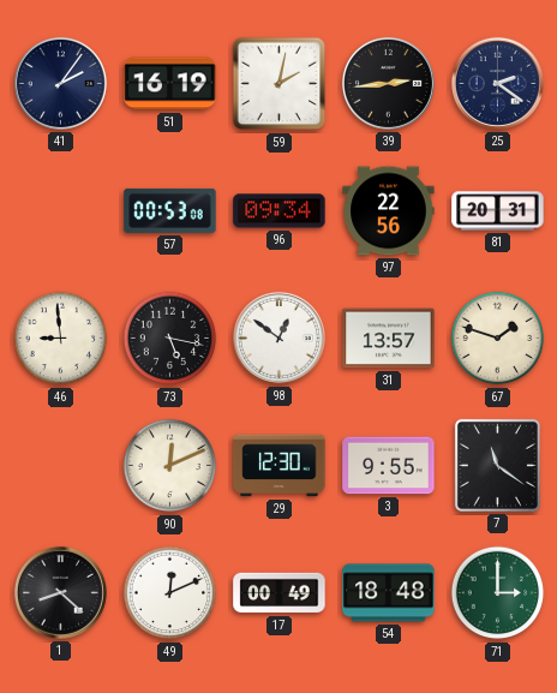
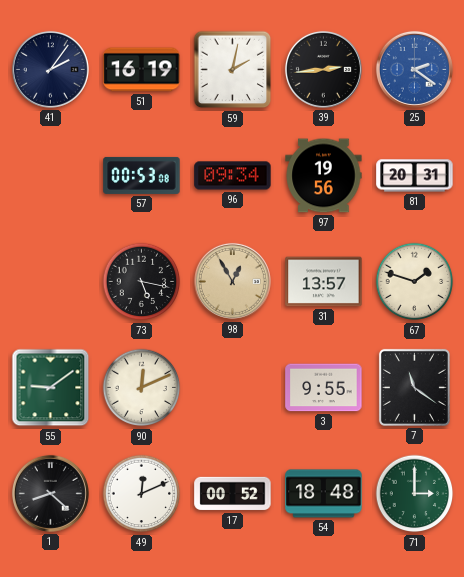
25 dial: navy -> blue
97: 22:56 -> 19:56
46: 8:59 -> none
98: 12:51 -> 12:55
98 dial: white -> champagne
55: none -> 9:09
29: 12:30 -> none
17: 00:49 -> 00:52
